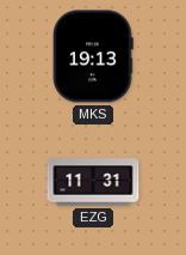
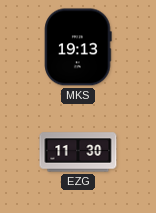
EZG: 11:31 -> 11:30
